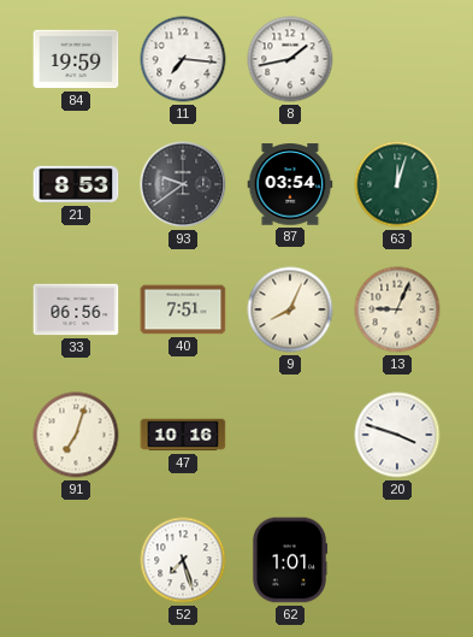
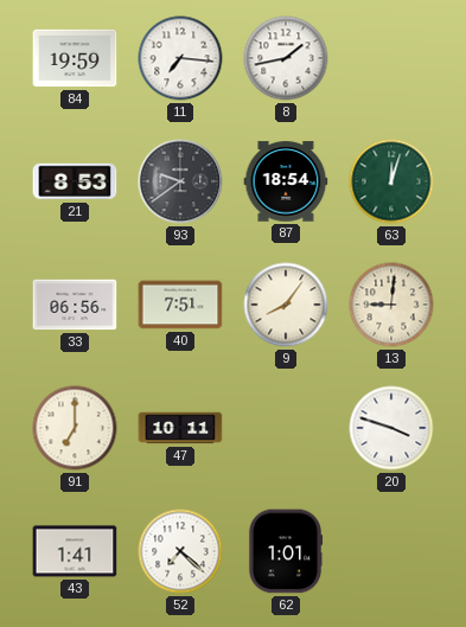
87: 03:54 -> 18:54
9: 8:04 -> 8:06
13: 9:04 -> 9:01
91: 7:03 -> 7:00
47: 10:16 -> 10:11
43: none -> 1:41
52: 7:27 -> 7:22
